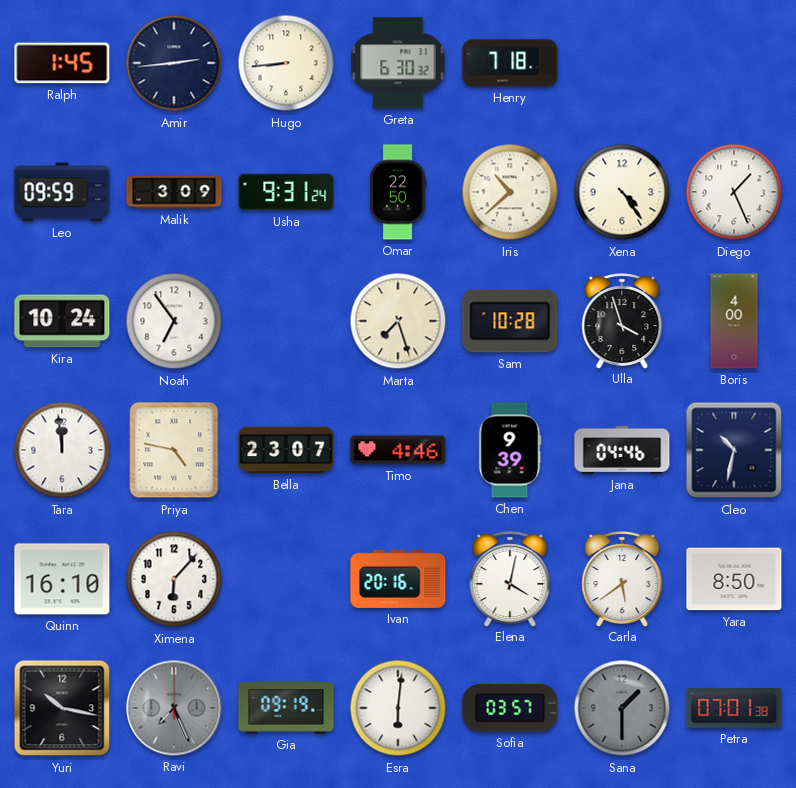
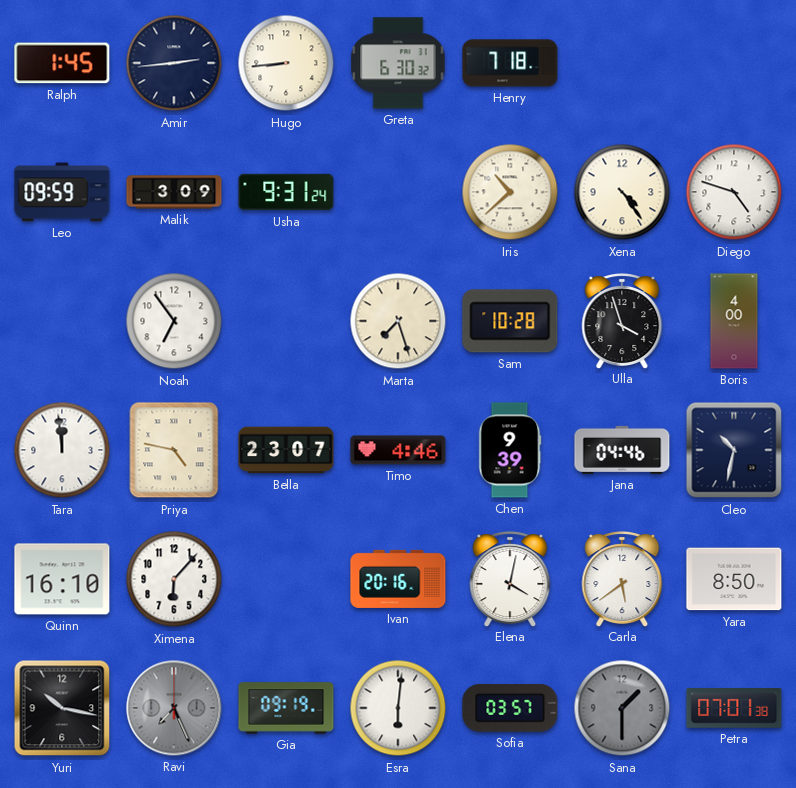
Omar: 22:50 -> none
Diego: 1:26 -> 4:48
Kira: 10:24 -> none
